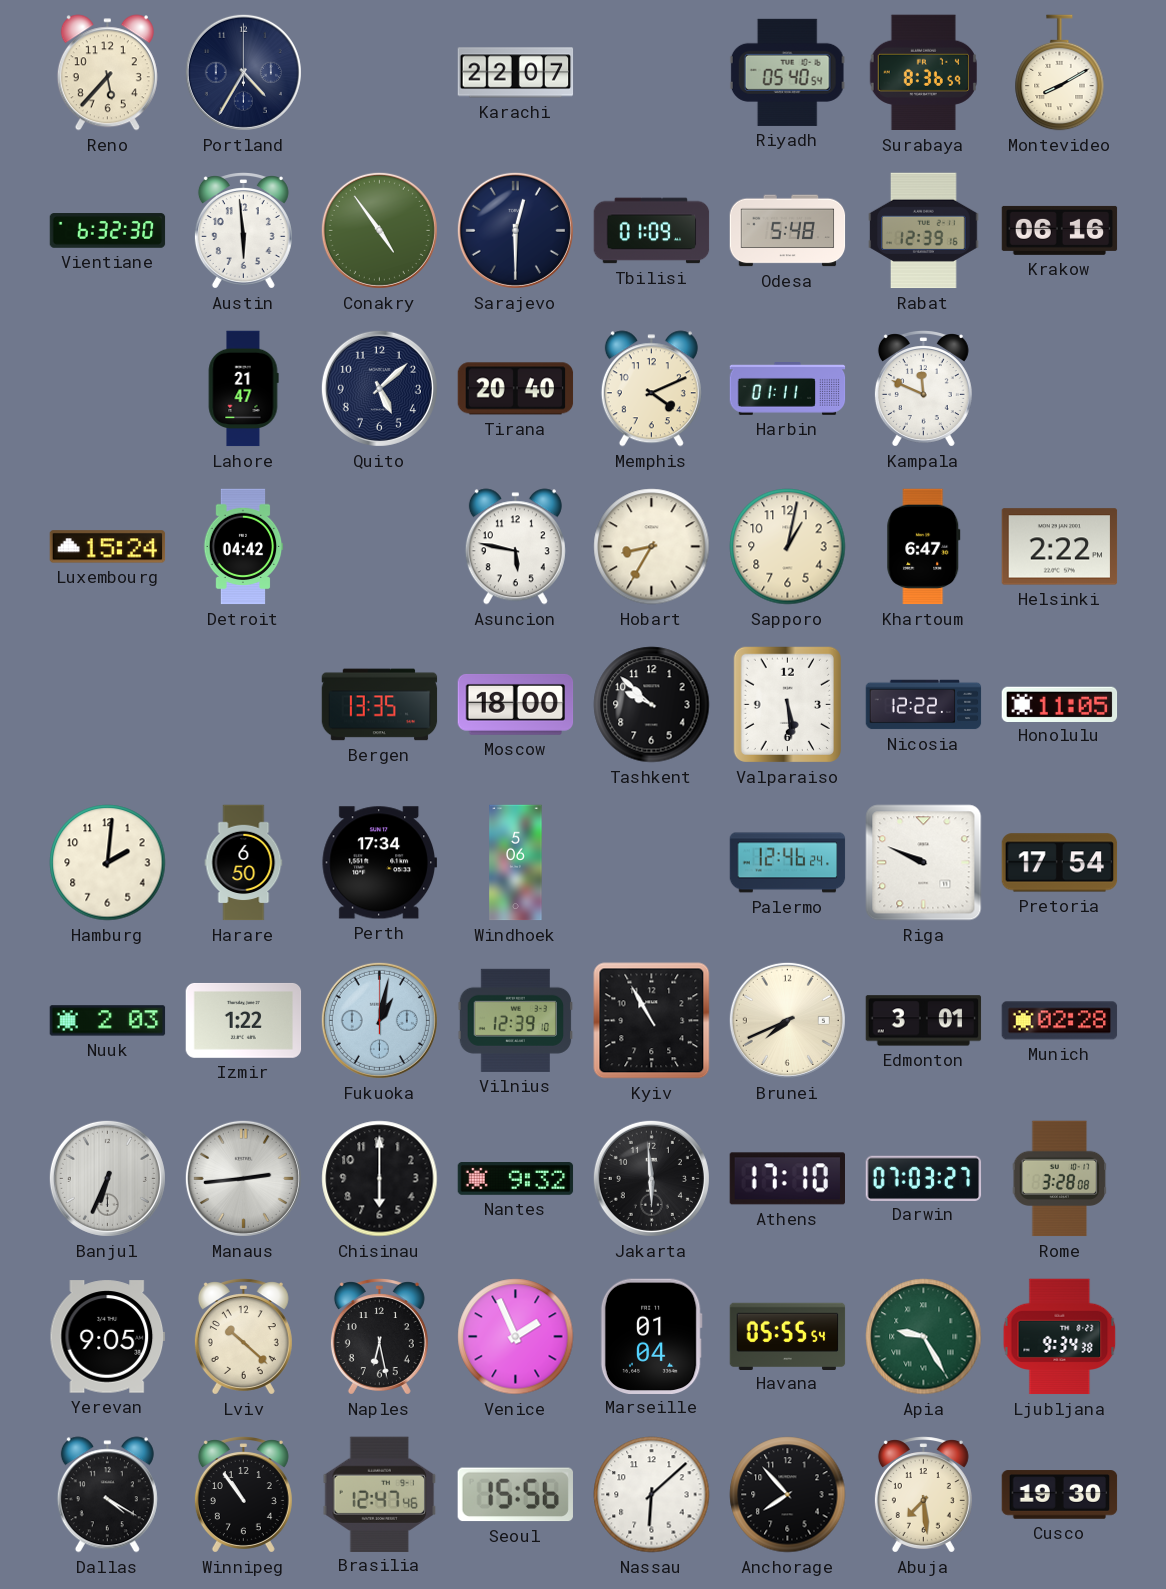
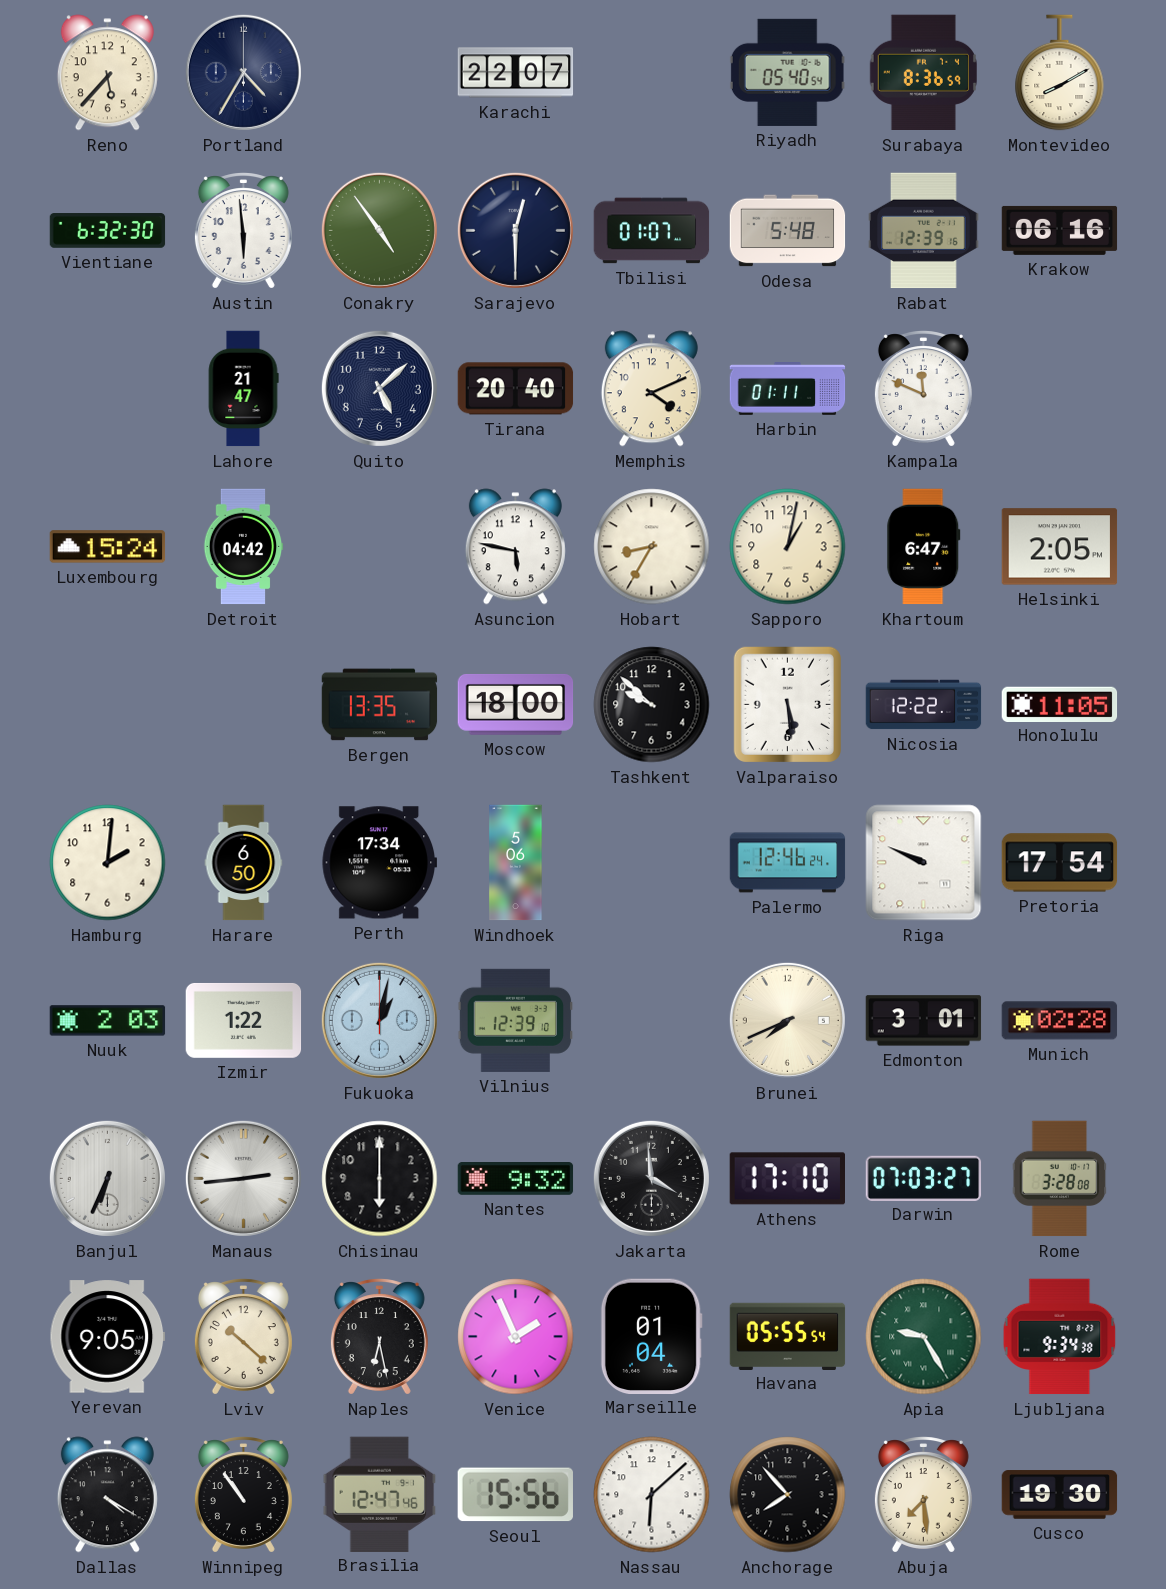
Tbilisi: 01:09 -> 01:07
Helsinki: 2:22 -> 2:05
Kyiv: 10:55 -> none
Jakarta: 5:59 -> 3:59
